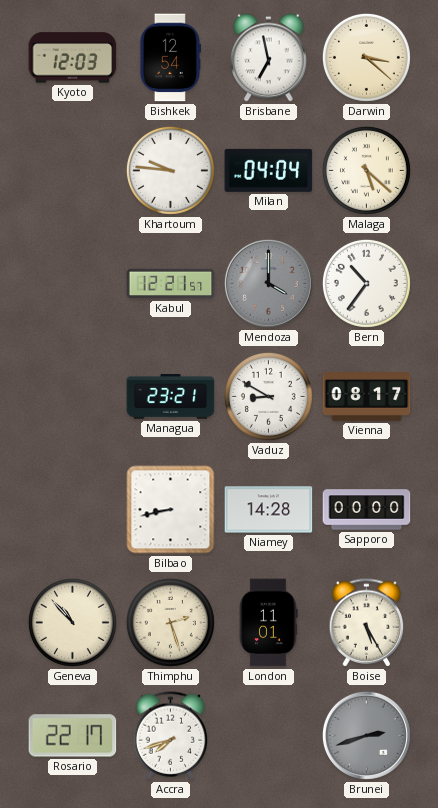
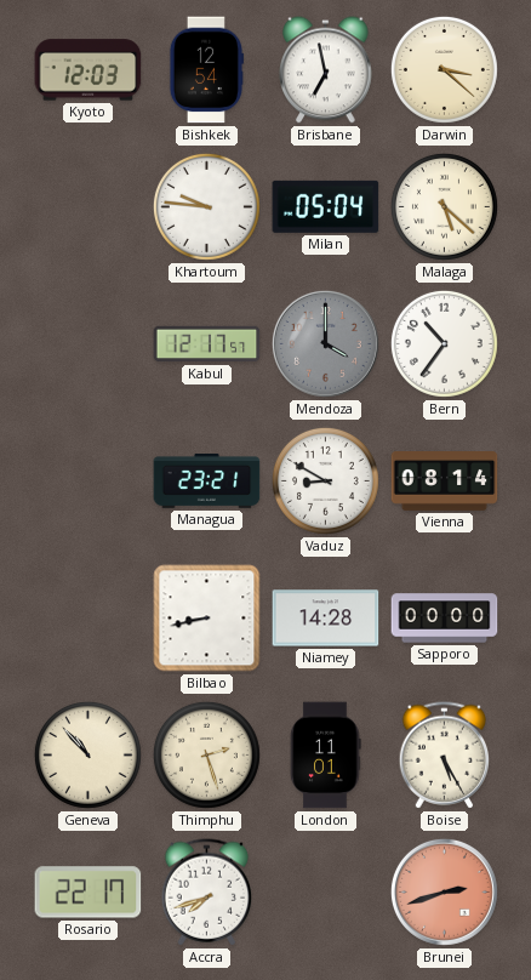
Milan: 04:04 -> 05:04
Kabul: 12:21 -> 12:17
Vienna: 08:17 -> 08:14
Brunei dial: grey -> salmon
